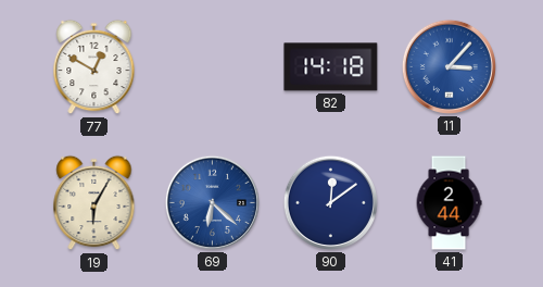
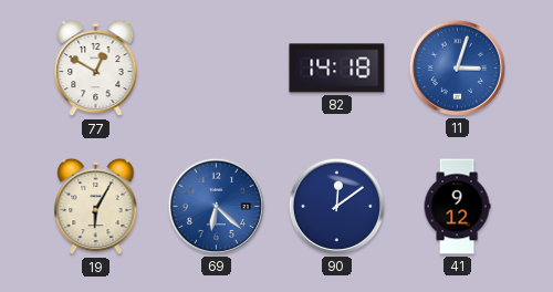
11: 3:07 -> 3:03
41: 2:44 -> 9:12
